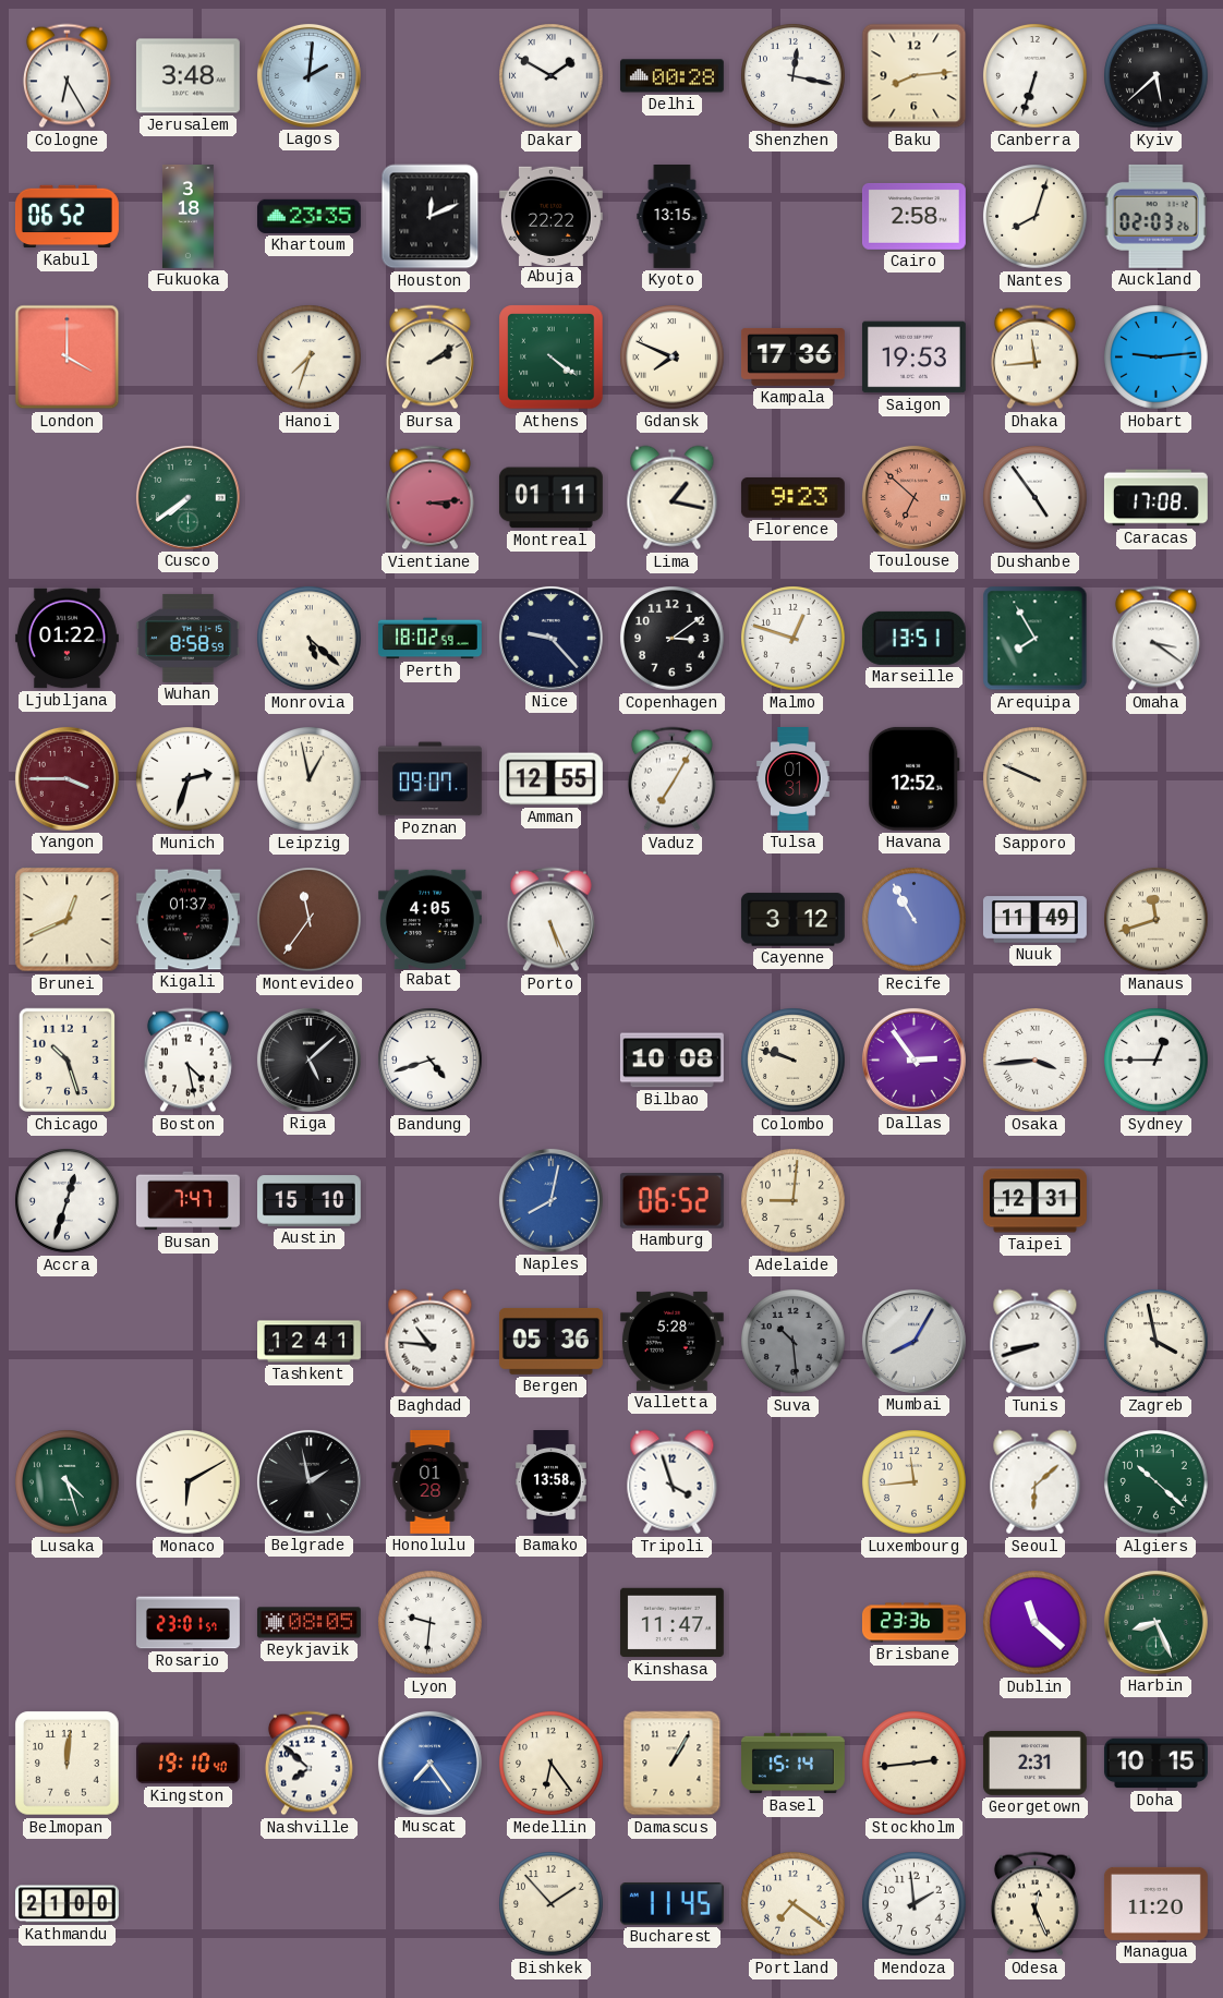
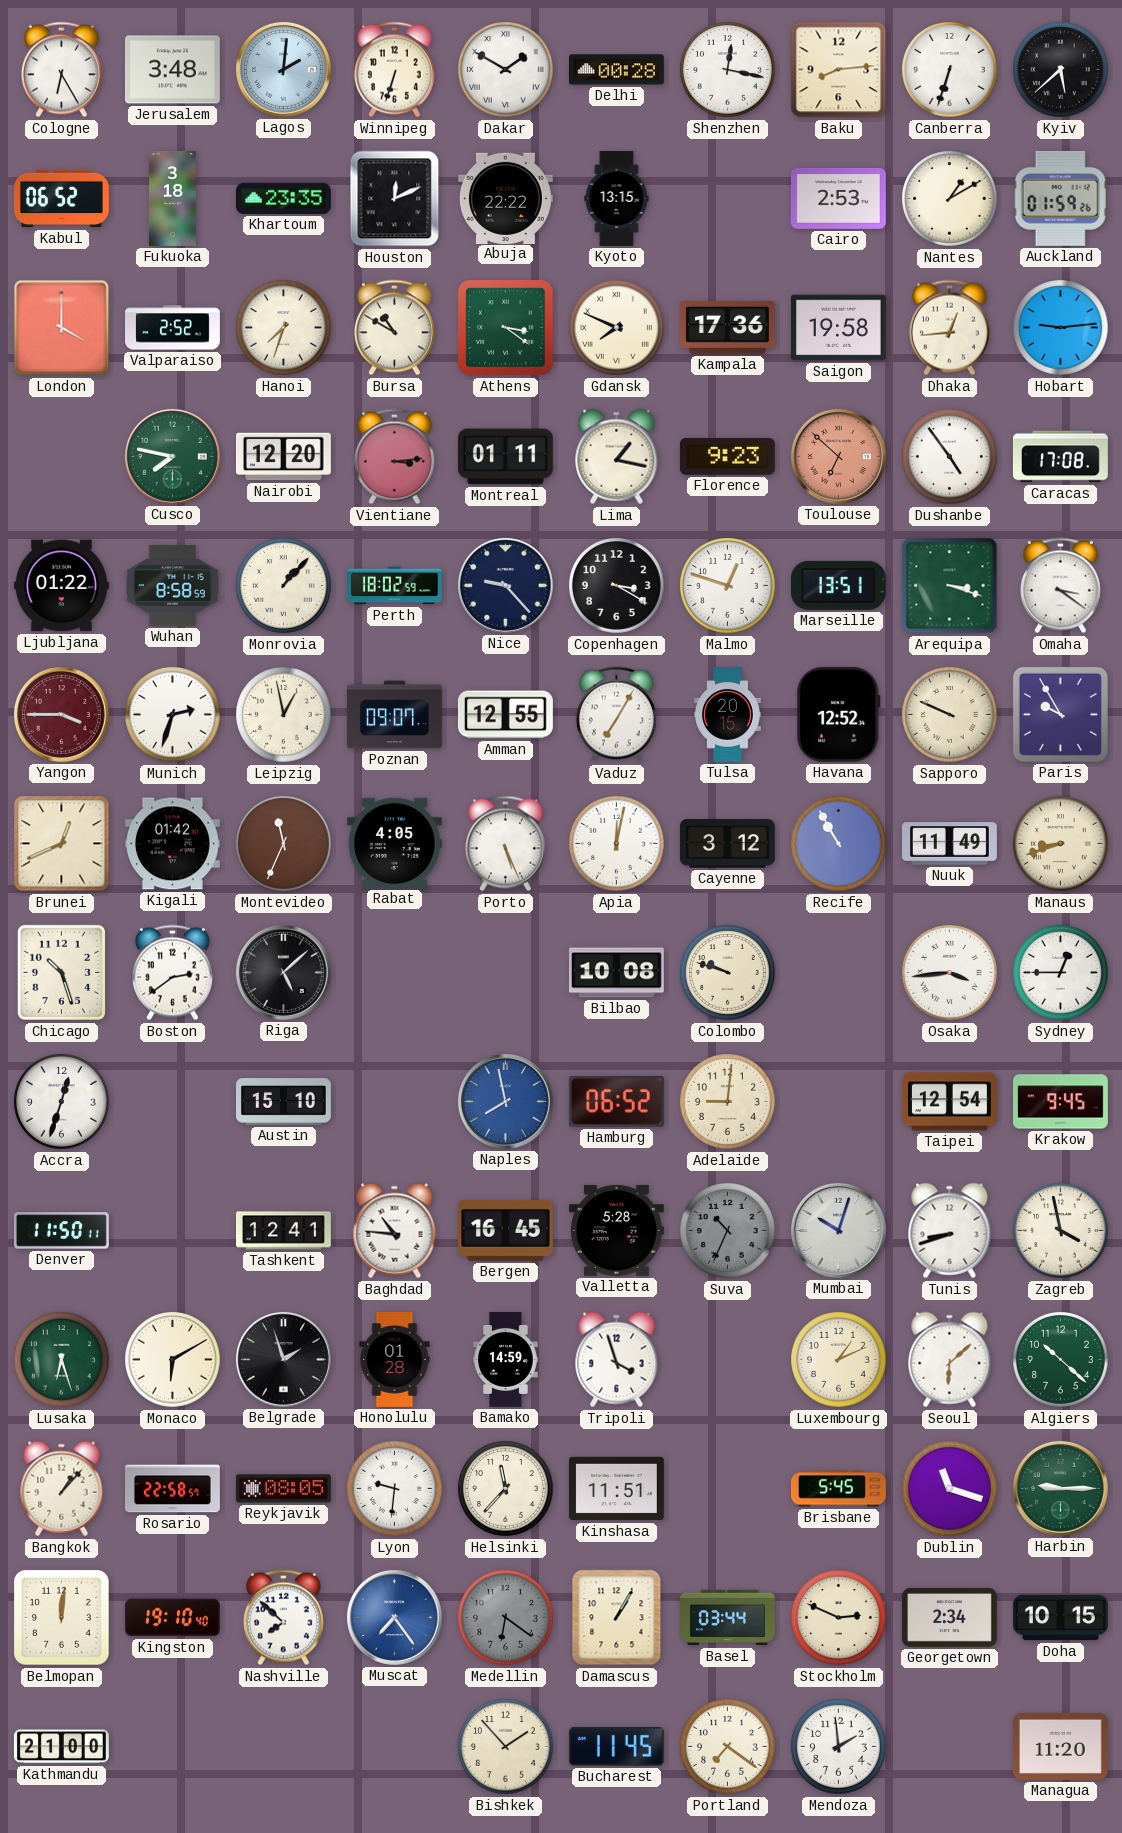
Winnipeg: none -> 6:33
Cairo: 2:58 -> 2:53
Nantes: 8:03 -> 1:10
Auckland: 02:03 -> 01:59
Valparaiso: none -> 2:52
Bursa: 2:09 -> 10:50
Athens: 4:21 -> 3:21
Saigon: 19:53 -> 19:58
Dhaka: 11:44 -> 12:44
Cusco: 7:39 -> 7:47
Nairobi: none -> 12:20
Monrovia: 5:22 -> 1:07
Copenhagen: 3:09 -> 3:20
Arequipa: 7:55 -> 3:18
Tulsa: 01:31 -> 20:15
Paris: none -> 9:55
Kigali: 01:37 -> 01:42
Montevideo: 11:36 -> 11:34
Apia: none -> 12:02
Manaus: 11:42 -> 8:42
Boston: 4:28 -> 2:39
Bandung: 4:42 -> none
Dallas: 2:54 -> none
Busan: 7:47 -> none
Naples: 8:02 -> 7:58
Taipei: 12:31 -> 12:54
Krakow: none -> 9:45
Denver: none -> 11:50
Bergen: 05:36 -> 16:45
Suva: 10:29 -> 10:34
Mumbai: 8:05 -> 10:03
Lusaka: 4:27 -> 6:27
Belgrade: 1:58 -> 1:57
Bamako: 13:58 -> 14:59
Luxembourg: 11:44 -> 1:11
Bangkok: none -> 1:07
Rosario: 23:01 -> 22:58
Helsinki: none -> 11:37
Kinshasa: 11:47 -> 11:51
Brisbane: 23:36 -> 5:45
Dublin: 11:22 -> 11:18
Harbin: 8:26 -> 9:15
Medellin: 6:24 -> 6:21
Medellin dial: cream -> grey
Basel: 15:14 -> 03:44
Stockholm: 2:44 -> 2:49
Georgetown: 2:31 -> 2:34
Odesa: 12:26 -> none
